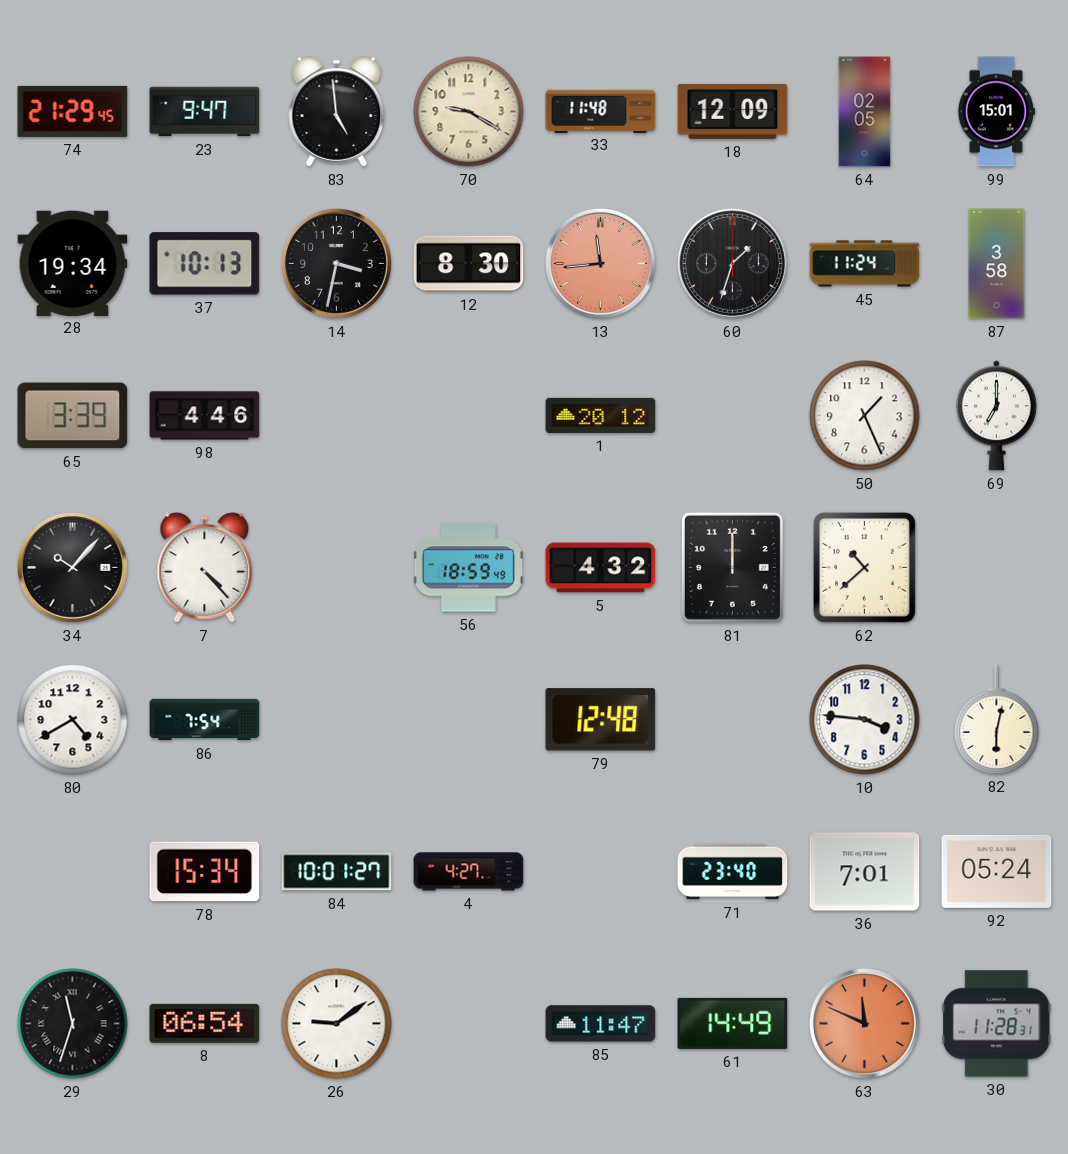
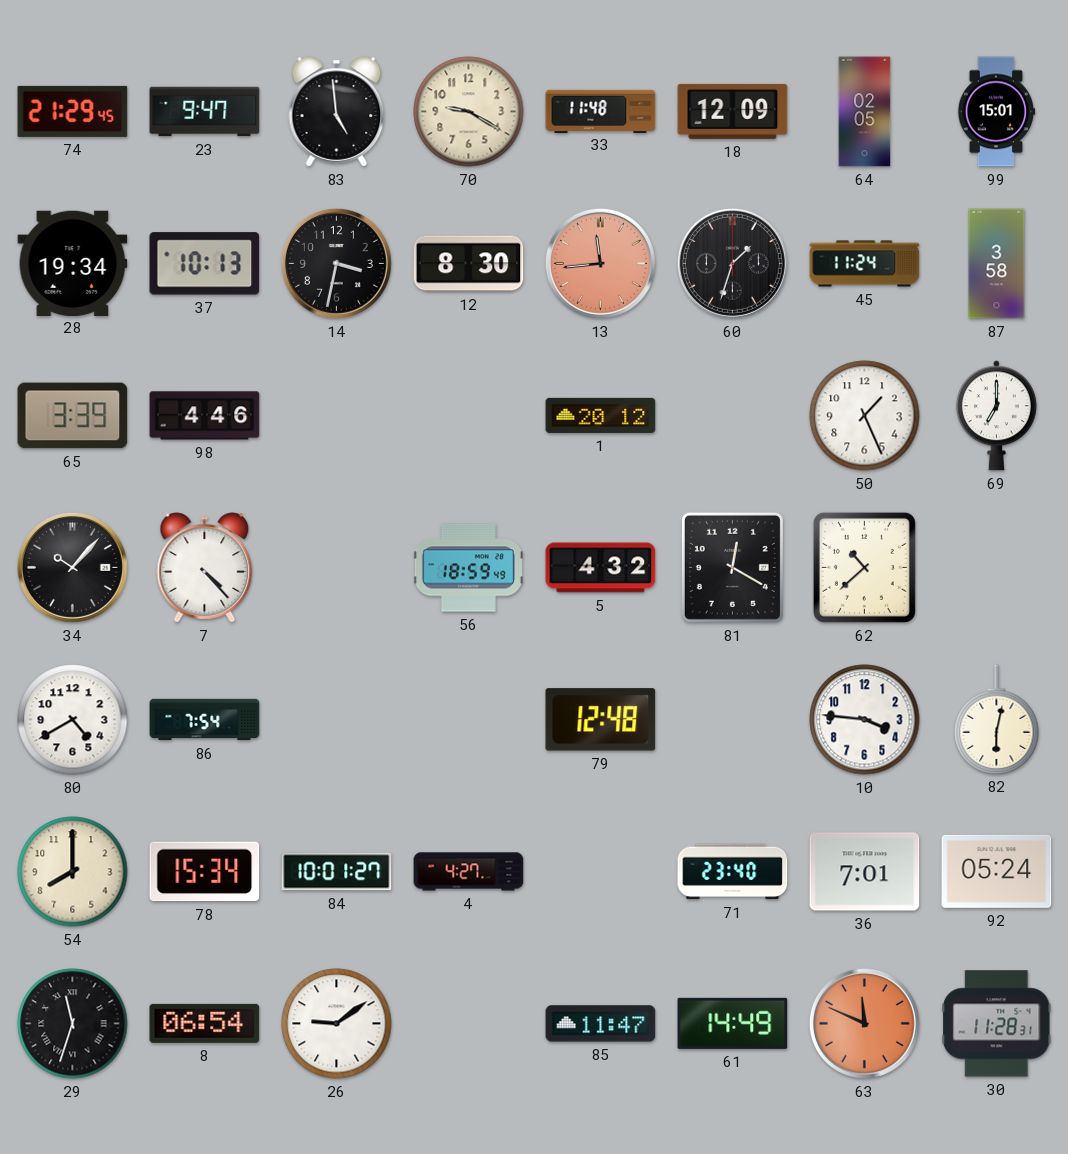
81: 12:00 -> 12:20
54: none -> 8:00
